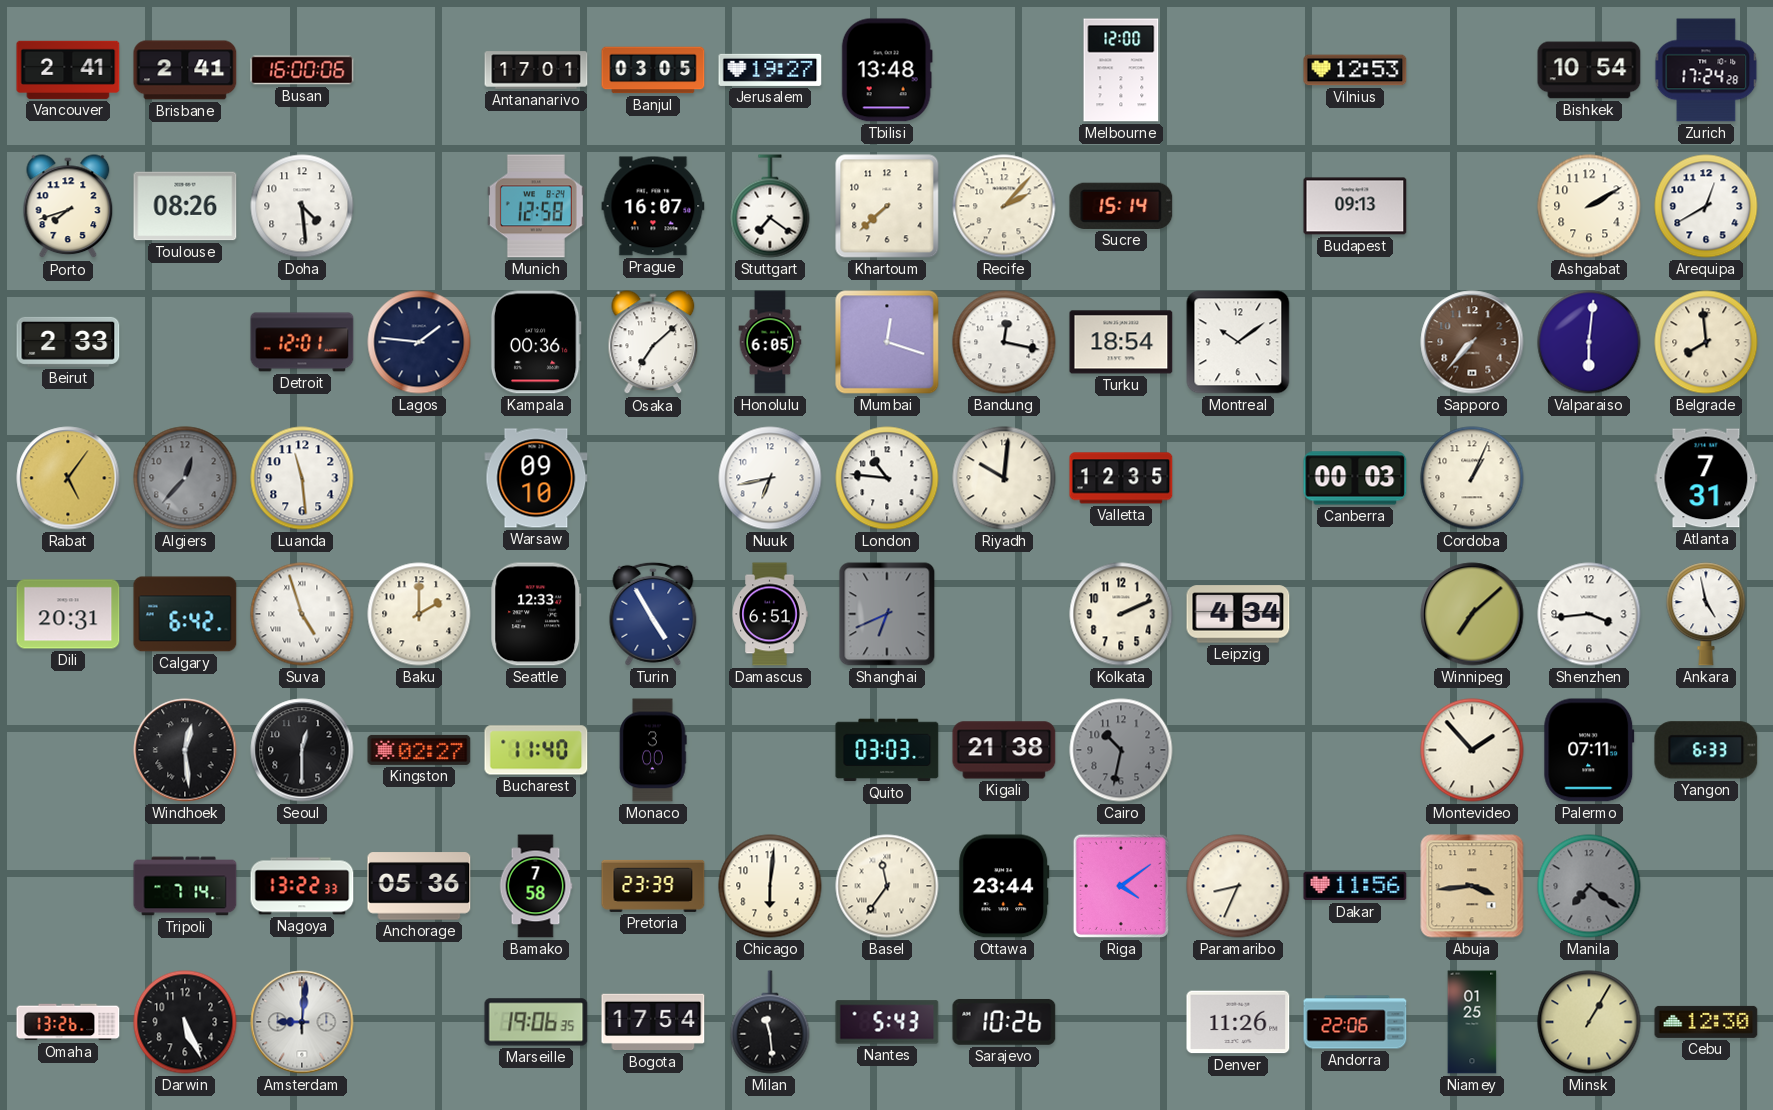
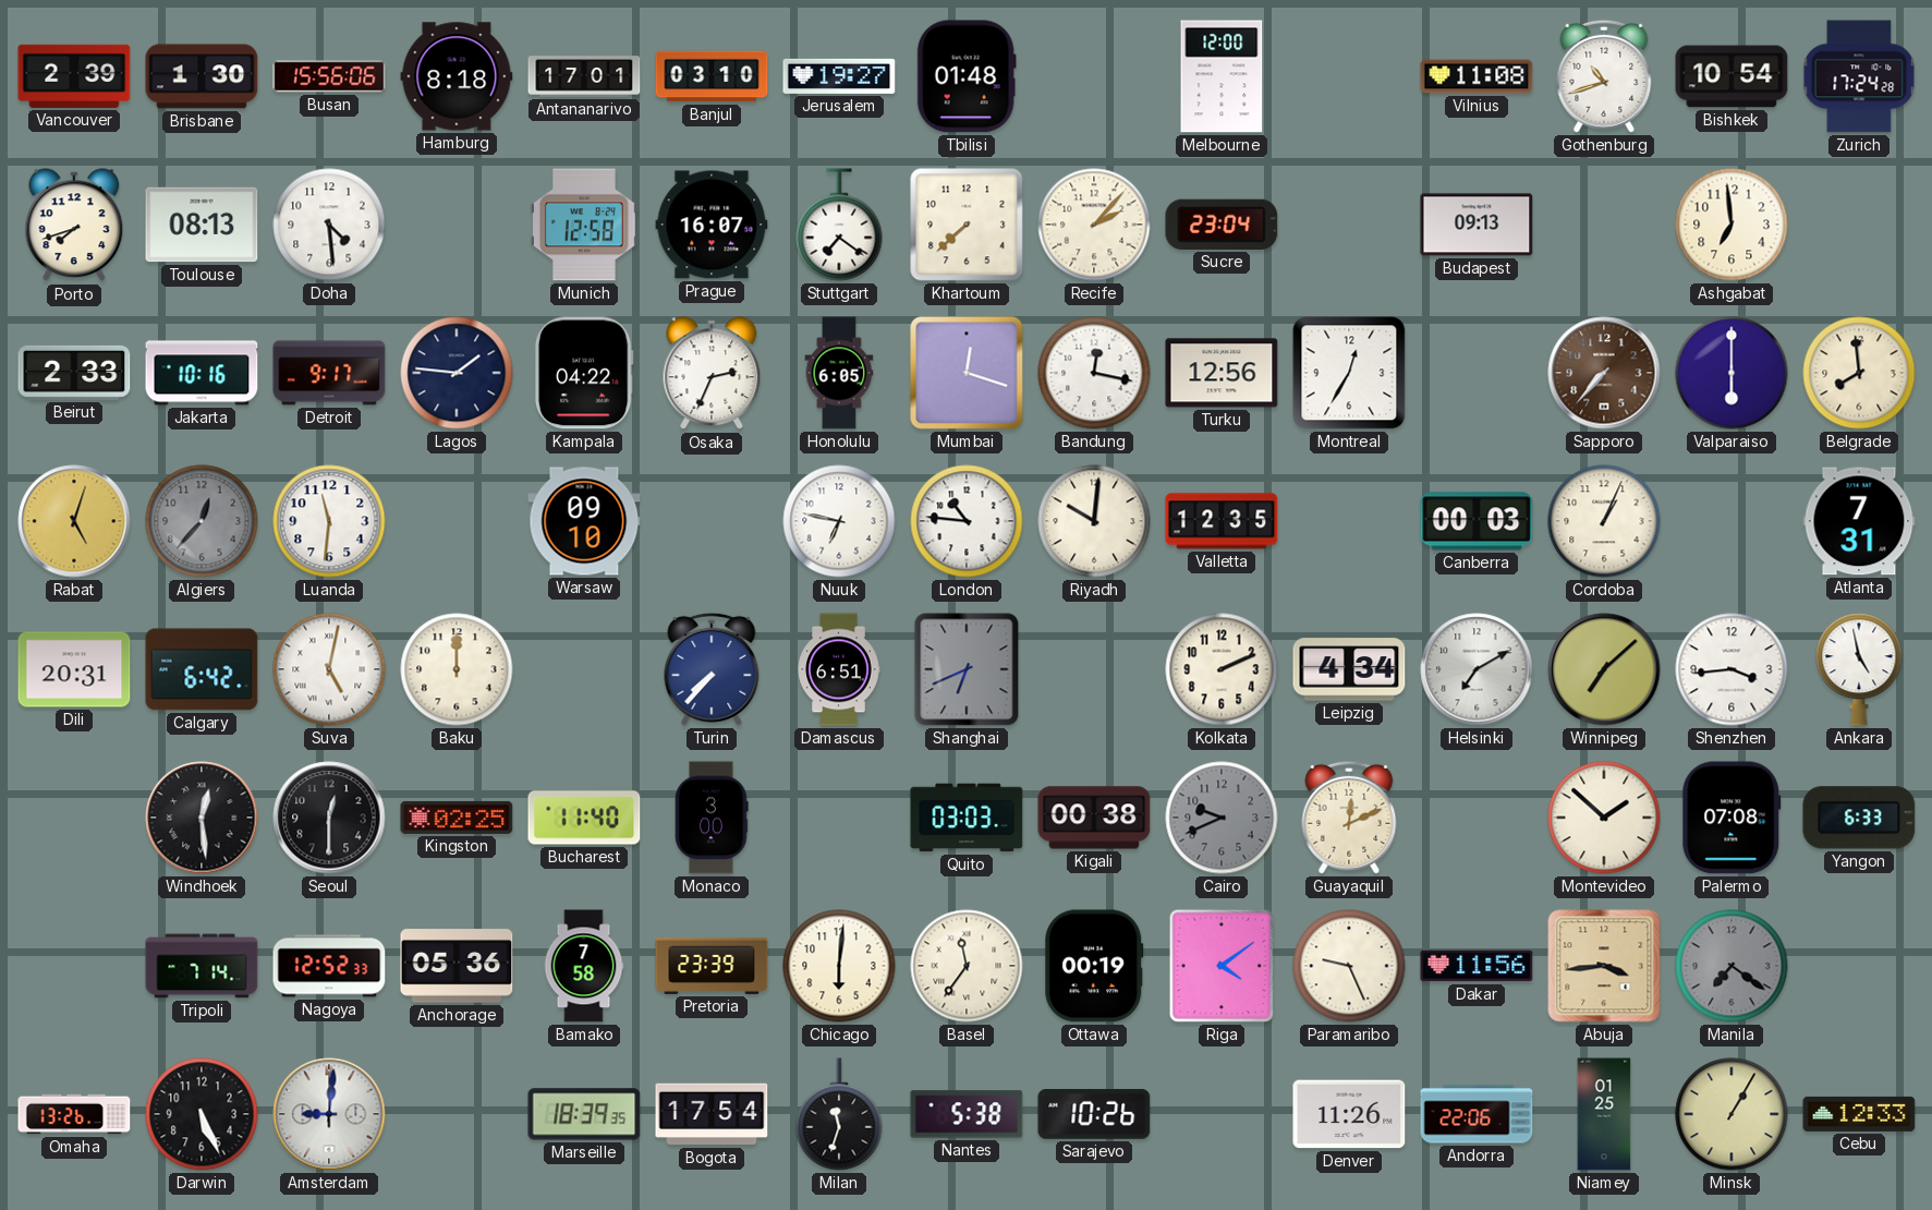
Vancouver: 2:41 -> 2:39
Brisbane: 2:41 -> 1:30
Busan: 16:00 -> 15:56
Hamburg: none -> 8:18
Banjul: 03:05 -> 03:10
Tbilisi: 13:48 -> 01:48
Vilnius: 12:53 -> 11:08
Gothenburg: none -> 10:42
Toulouse: 08:26 -> 08:13
Sucre: 15:14 -> 23:04
Ashgabat: 2:10 -> 6:59
Arequipa: 12:40 -> none
Jakarta: none -> 10:16
Detroit: 12:01 -> 9:17
Kampala: 00:36 -> 04:22
Osaka: 7:08 -> 2:34
Turku: 18:54 -> 12:56
Montreal: 10:09 -> 12:35
Valparaiso: 6:01 -> 6:00
Rabat: 5:06 -> 5:03
Luanda: 11:29 -> 11:31
Nuuk: 6:43 -> 6:47
Suva: 4:57 -> 5:02
Baku: 2:00 -> 12:00
Seattle: 12:33 -> none
Turin: 4:55 -> 7:37
Helsinki: none -> 7:10
Kingston: 02:27 -> 02:25
Kigali: 21:38 -> 00:38
Cairo: 10:32 -> 9:41
Guayaquil: none -> 12:11
Montevideo: 1:53 -> 1:52
Palermo: 07:11 -> 07:08
Nagoya: 13:22 -> 12:52
Ottawa: 23:44 -> 00:19
Paramaribo: 8:34 -> 9:26
Marseille: 19:06 -> 18:39
Milan: 11:29 -> 11:33
Nantes: 5:43 -> 5:38
Cebu: 12:30 -> 12:33
